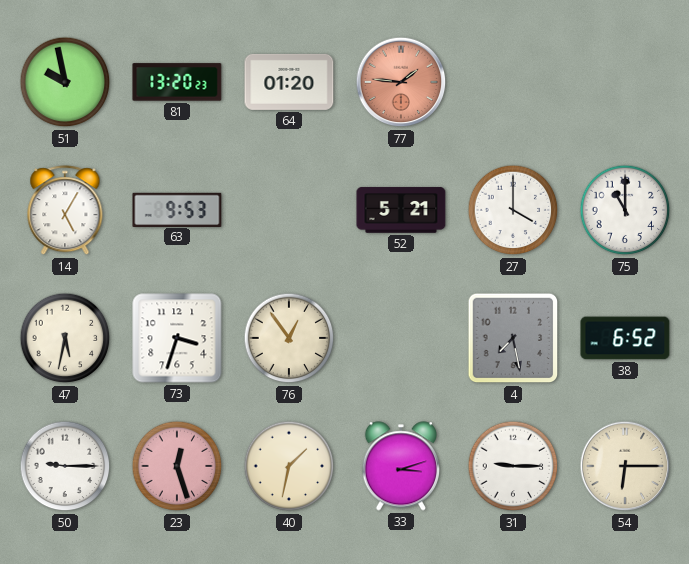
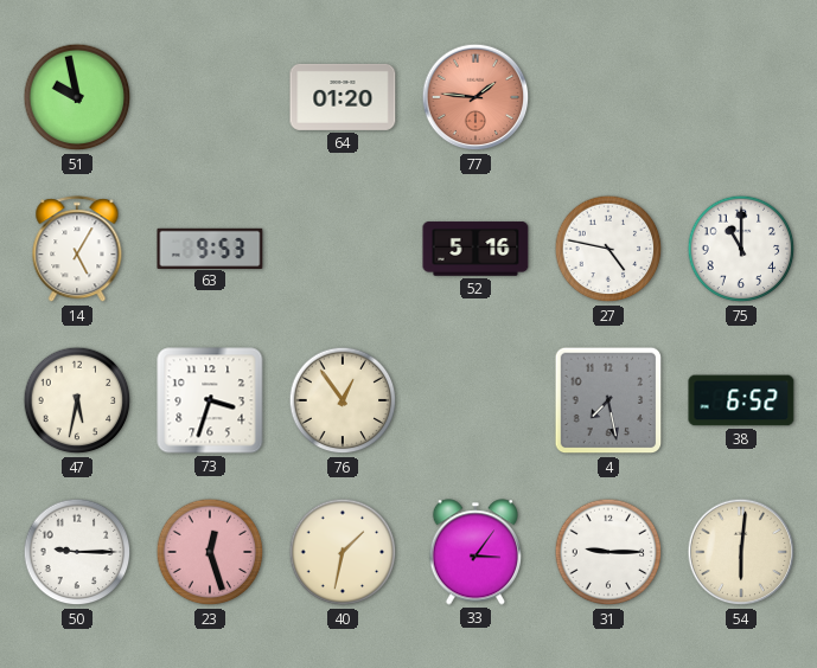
81: 13:20 -> none
52: 5:21 -> 5:16
27: 4:00 -> 4:47
33: 3:12 -> 3:06
54: 6:15 -> 6:01
